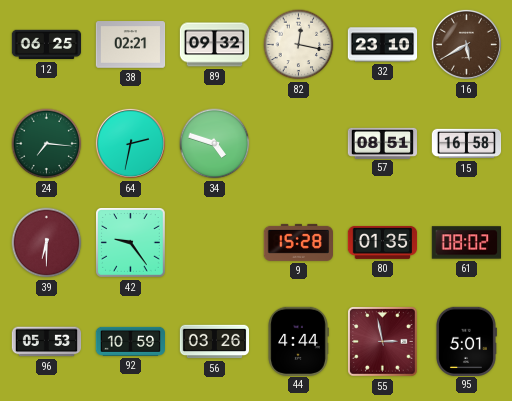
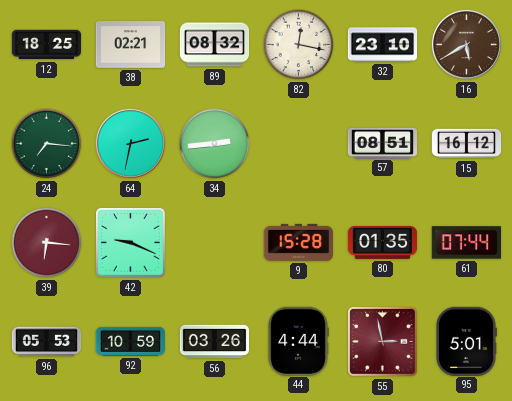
12: 06:25 -> 18:25
89: 09:32 -> 08:32
34: 4:48 -> 2:44
15: 16:58 -> 16:12
39: 6:30 -> 6:16
42: 9:24 -> 9:19
61: 08:02 -> 07:44
